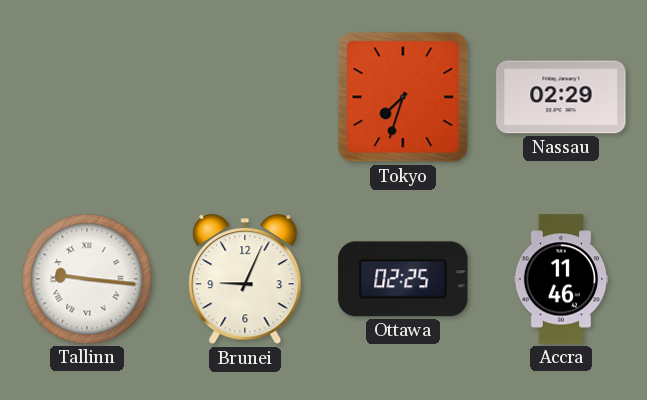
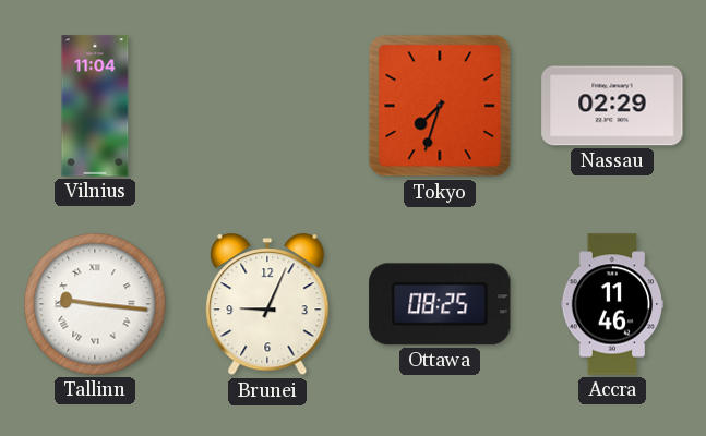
Vilnius: none -> 11:04
Ottawa: 02:25 -> 08:25
